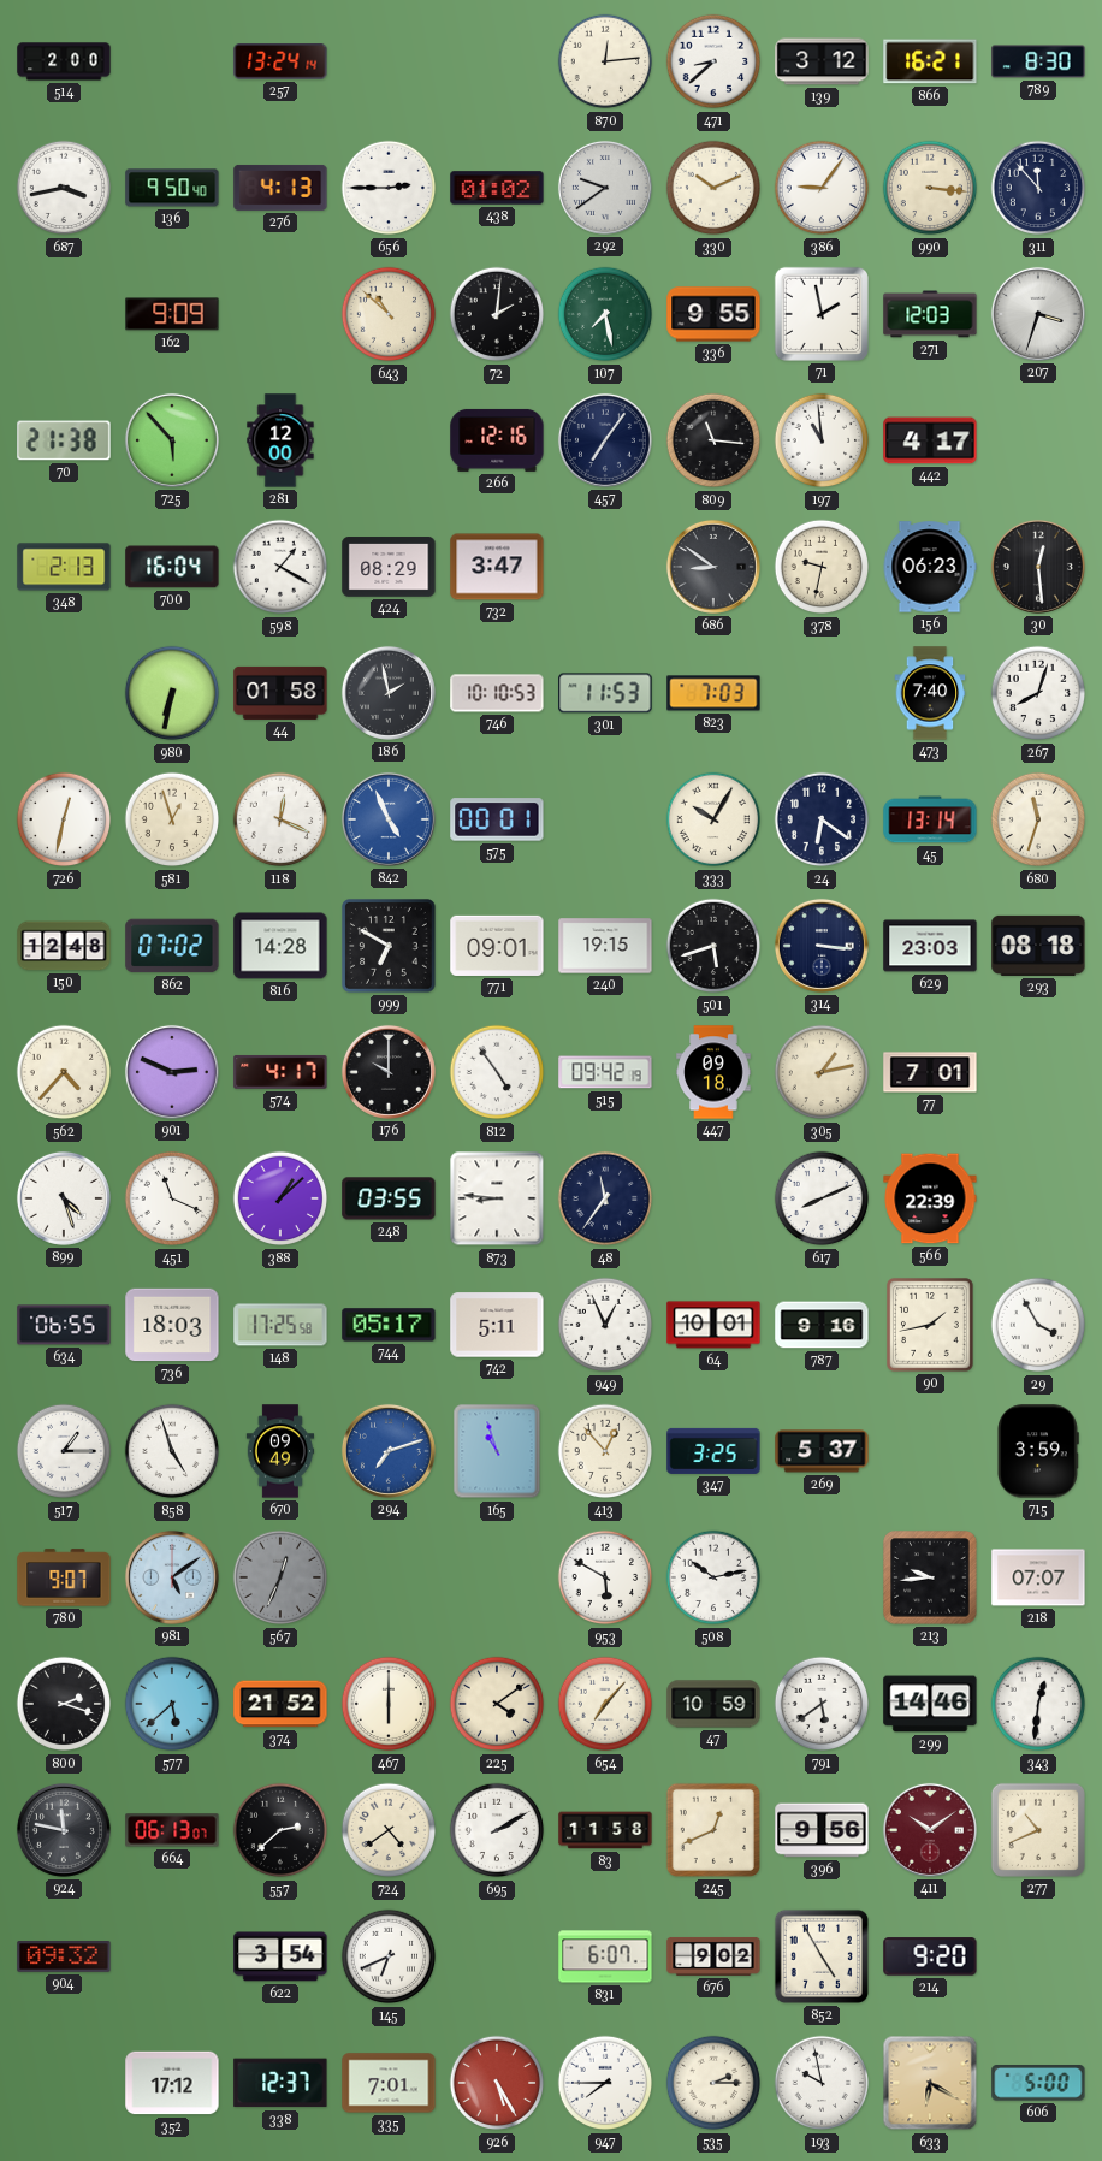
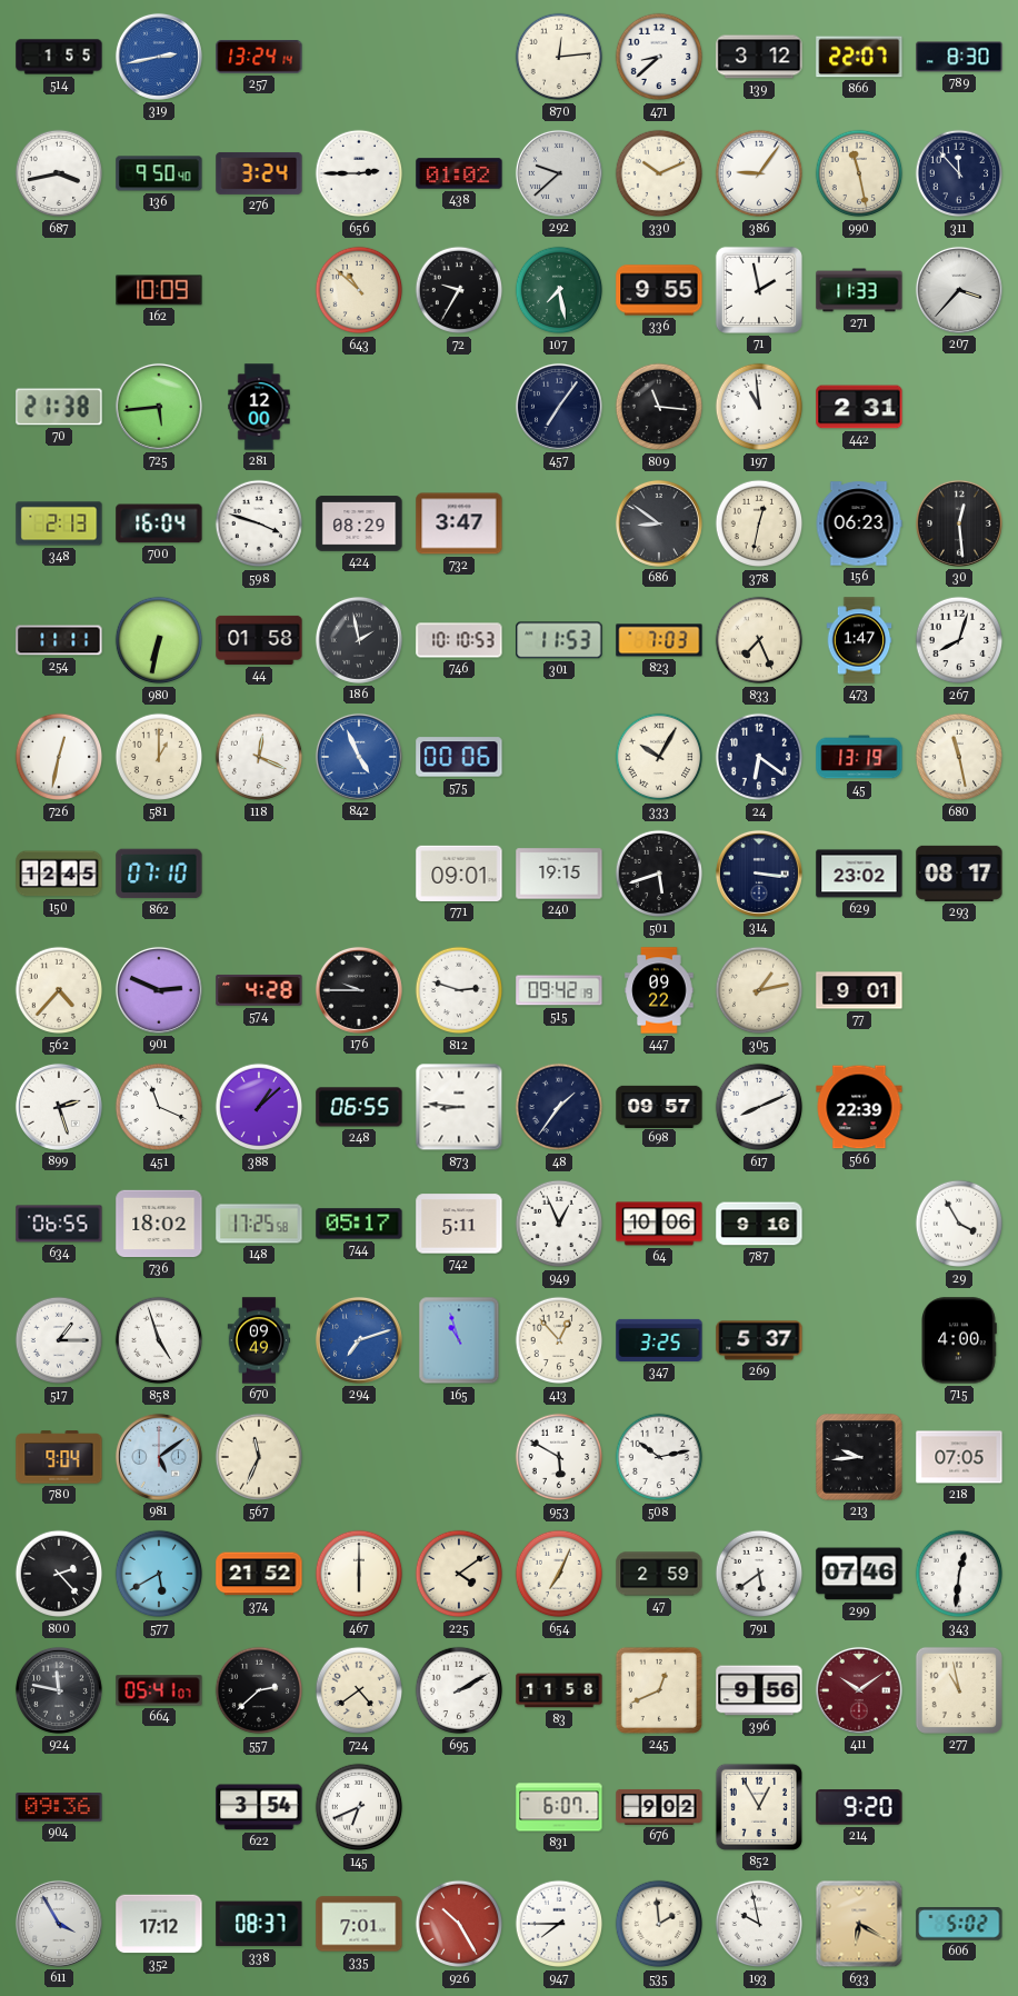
514: 2:00 -> 1:55
319: none -> 2:43
866: 16:21 -> 22:07
276: 4:13 -> 3:24
292: 9:39 -> 9:38
990: 3:16 -> 11:28
162: 9:09 -> 10:09
72: 2:01 -> 9:35
271: 12:03 -> 11:33
207: 3:33 -> 3:37
725: 5:53 -> 5:44
266: 12:16 -> none
442: 4:17 -> 2:31
598: 1:20 -> 3:48
378: 9:32 -> 12:32
254: none -> 11:11
833: none -> 7:26
473: 7:40 -> 1:47
581: 12:57 -> 1:00
575: 00:01 -> 00:06
45: 13:14 -> 13:19
680: 11:33 -> 11:28
150: 12:48 -> 12:45
862: 07:02 -> 07:10
816: 14:28 -> none
999: 6:50 -> none
629: 23:03 -> 23:02
293: 08:18 -> 08:17
574: 4:17 -> 4:28
176: 10:00 -> 9:45
812: 4:54 -> 2:48
447: 09:18 -> 09:22
77: 7:01 -> 9:01
899: 4:27 -> 2:27
248: 03:55 -> 06:55
48: 11:36 -> 1:36
698: none -> 09:57
736: 18:03 -> 18:02
64: 10:01 -> 10:06
90: 1:43 -> none
715: 3:59 -> 4:00
780: 9:07 -> 9:04
567: 12:34 -> 11:34
567 dial: grey -> cream
218: 07:07 -> 07:05
800: 2:18 -> 2:23
577: 5:38 -> 5:40
654: 7:07 -> 7:04
47: 10:59 -> 2:59
299: 14:46 -> 07:46
664: 06:13 -> 05:41
277: 10:41 -> 10:58
904: 09:32 -> 09:36
852: 4:55 -> 12:55
611: none -> 3:55
338: 12:37 -> 08:37
926: 5:25 -> 10:25
535: 2:15 -> 1:59
606: 5:00 -> 5:02
